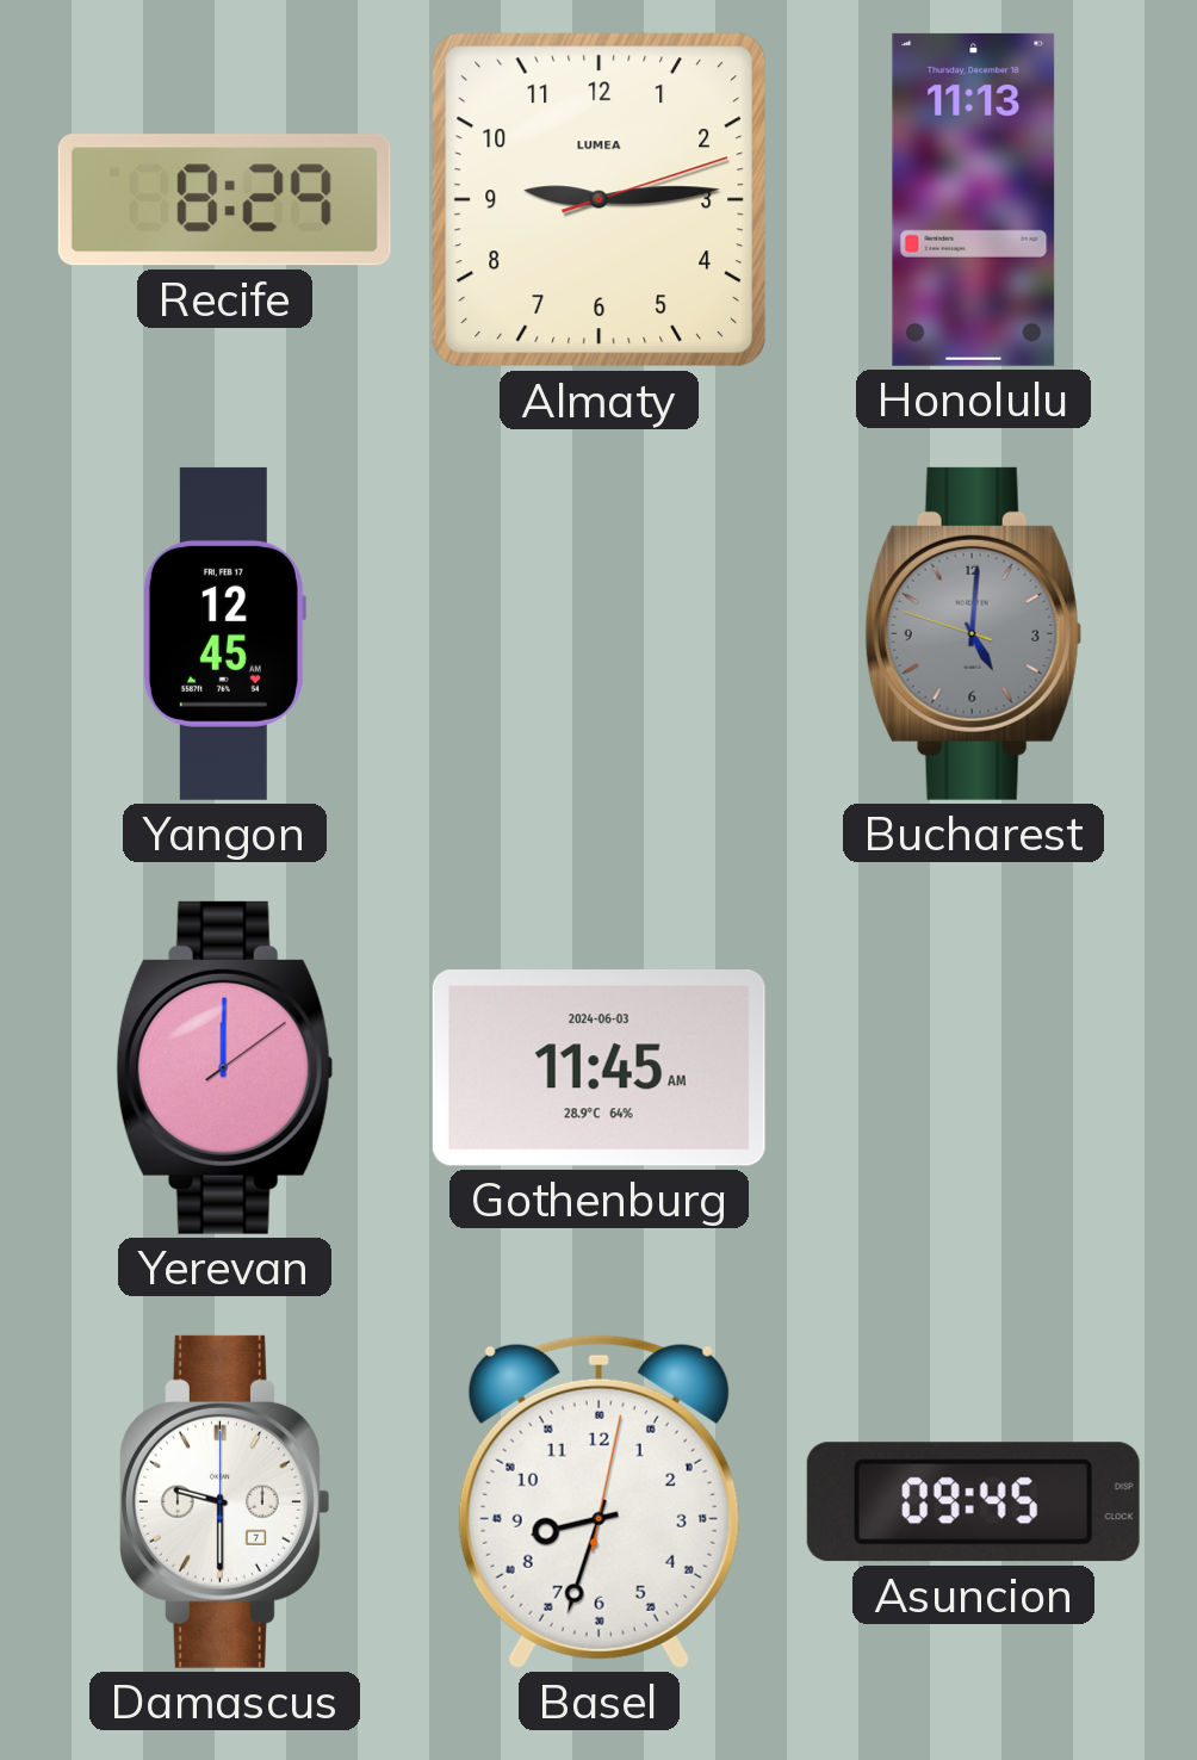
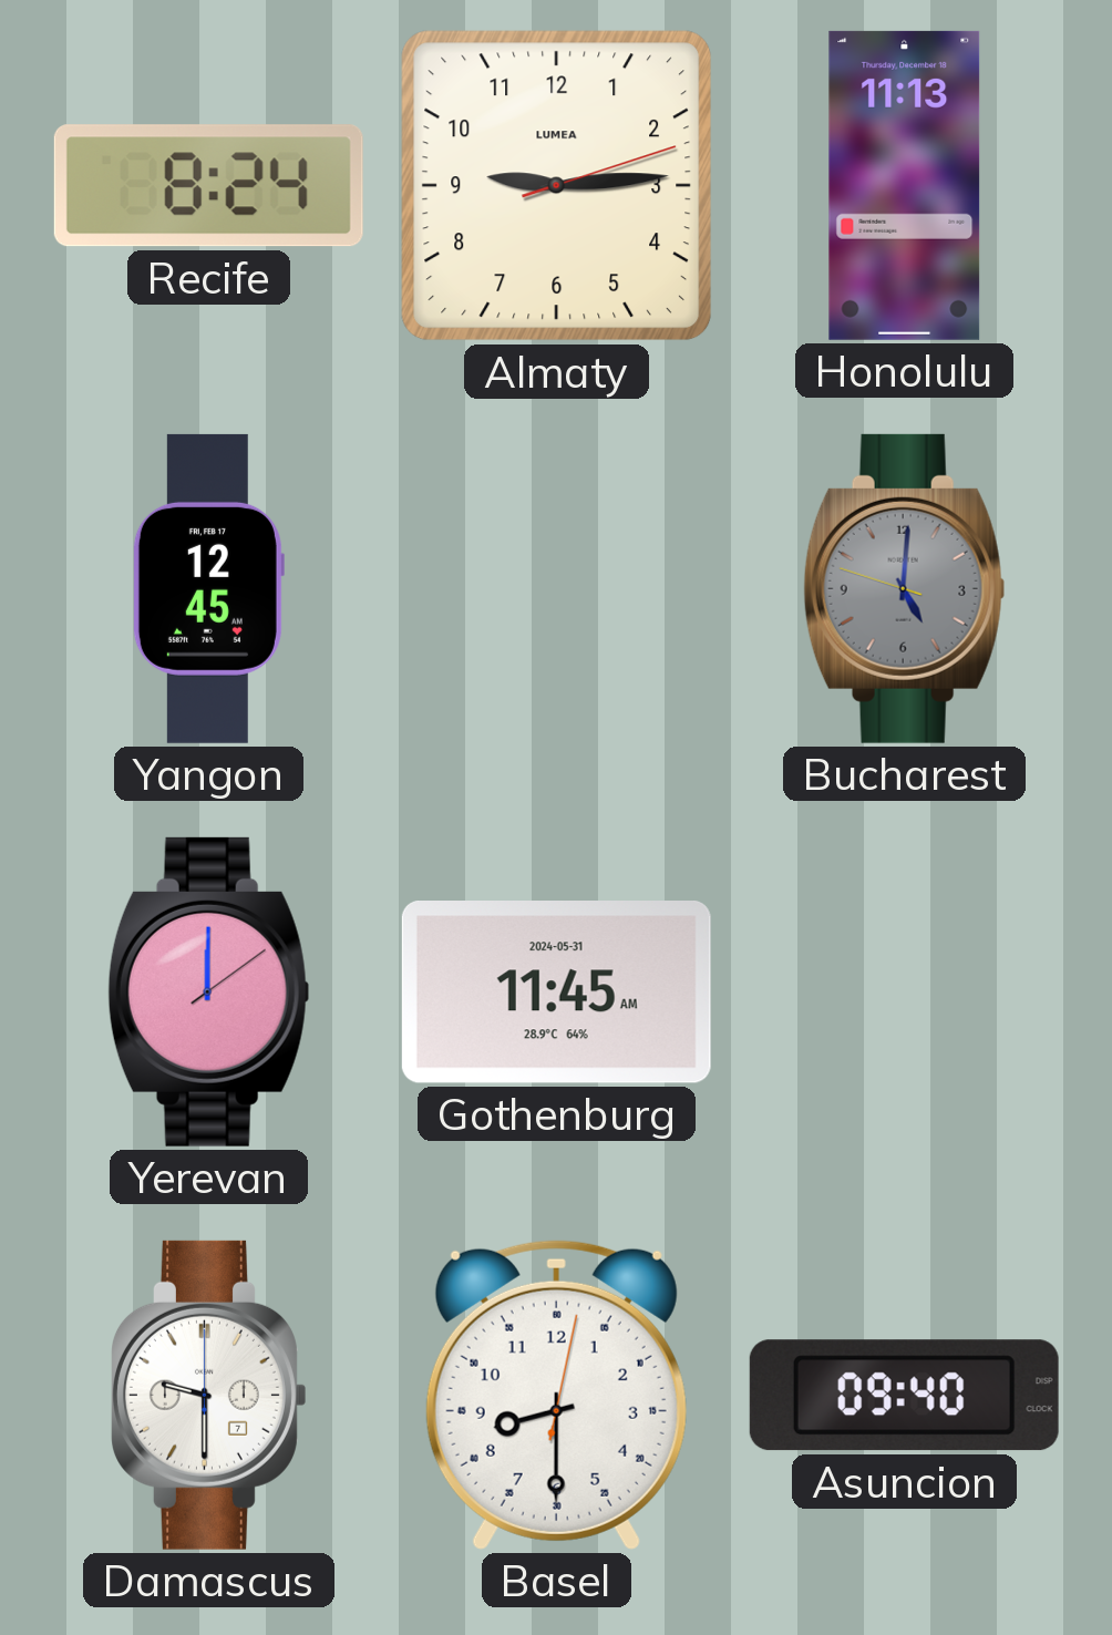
Recife: 8:29 -> 8:24
Gothenburg date: 2024-06-03 -> 2024-05-31
Basel: 8:33 -> 8:30
Asuncion: 09:45 -> 09:40
